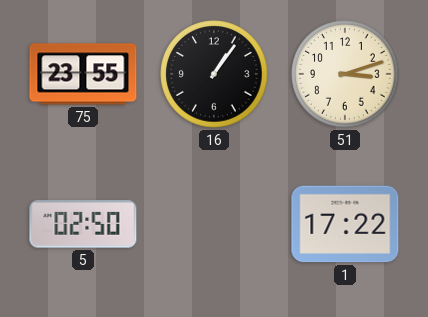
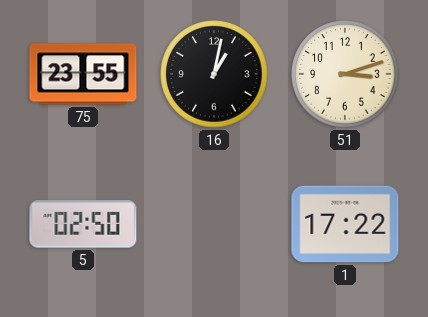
16: 1:06 -> 1:02
